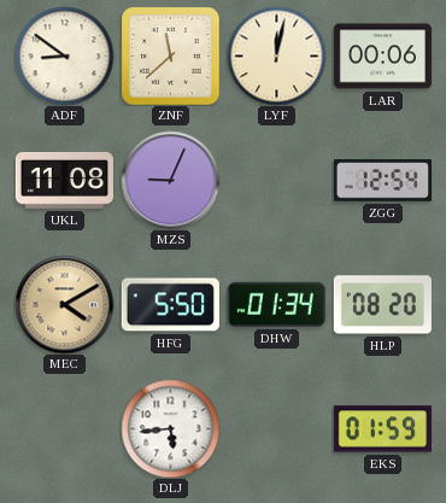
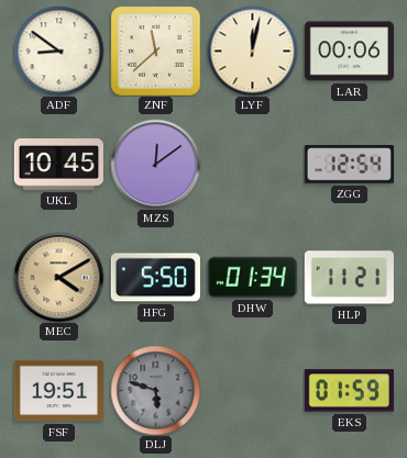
UKL: 11:08 -> 10:45
MZS: 9:04 -> 12:09
HLP: 08:20 -> 11:21
FSF: none -> 19:51
DLJ: 5:44 -> 5:48
DLJ dial: white -> grey
